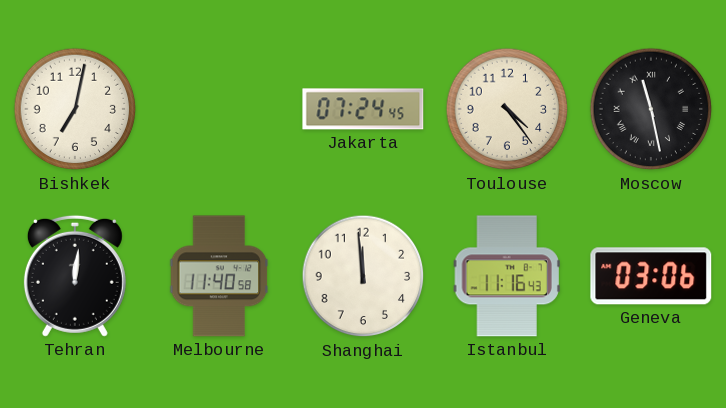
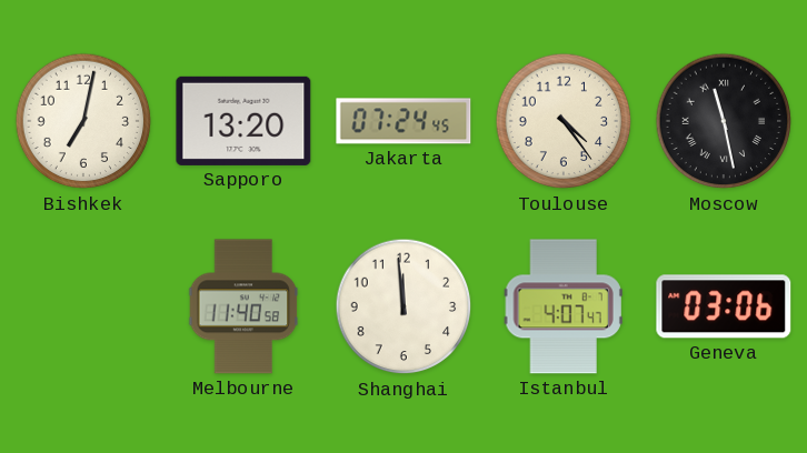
Sapporo: none -> 13:20
Tehran: 12:01 -> none
Istanbul: 11:16 -> 4:07
